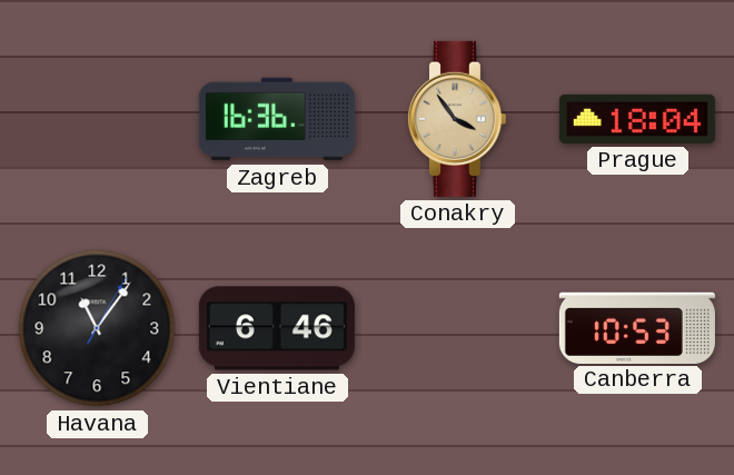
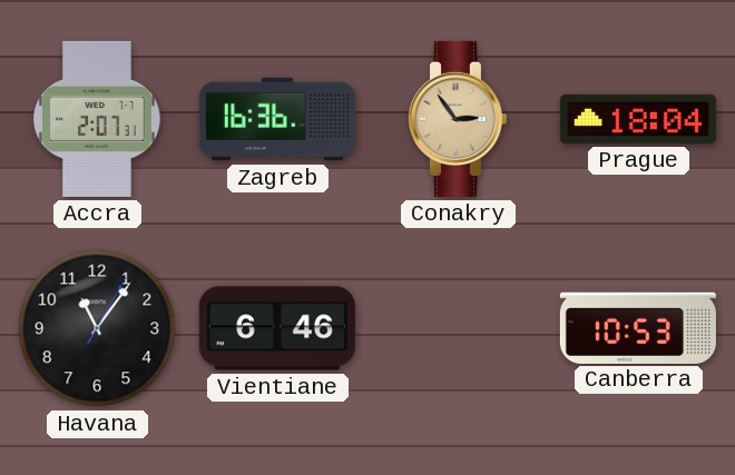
Accra: none -> 2:07
Conakry: 3:54 -> 2:54
